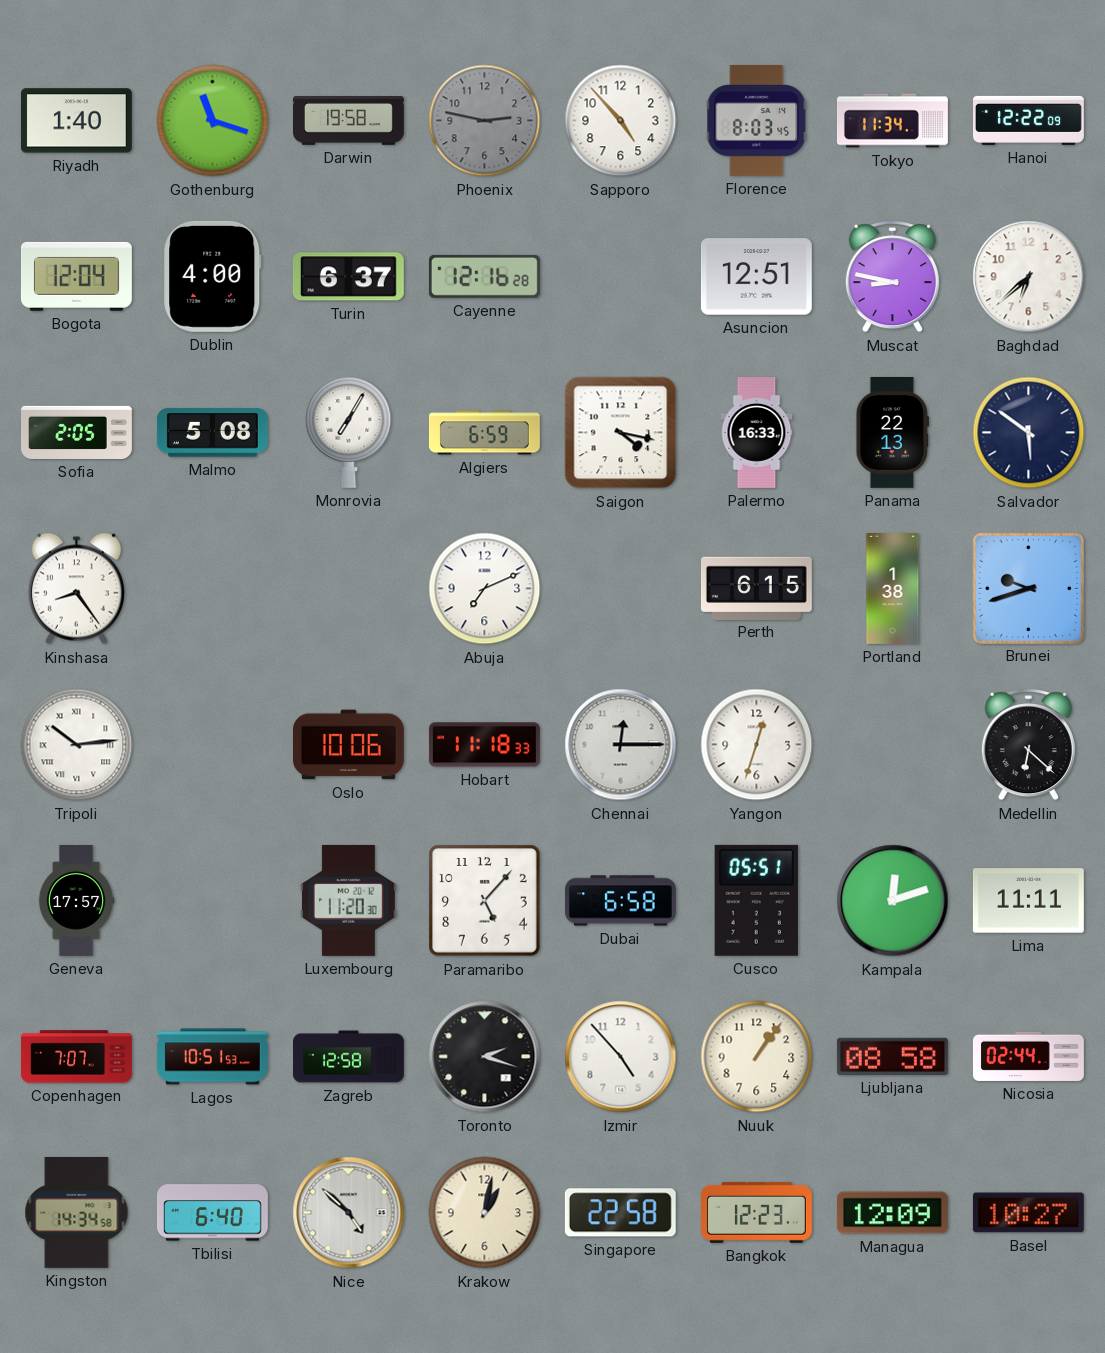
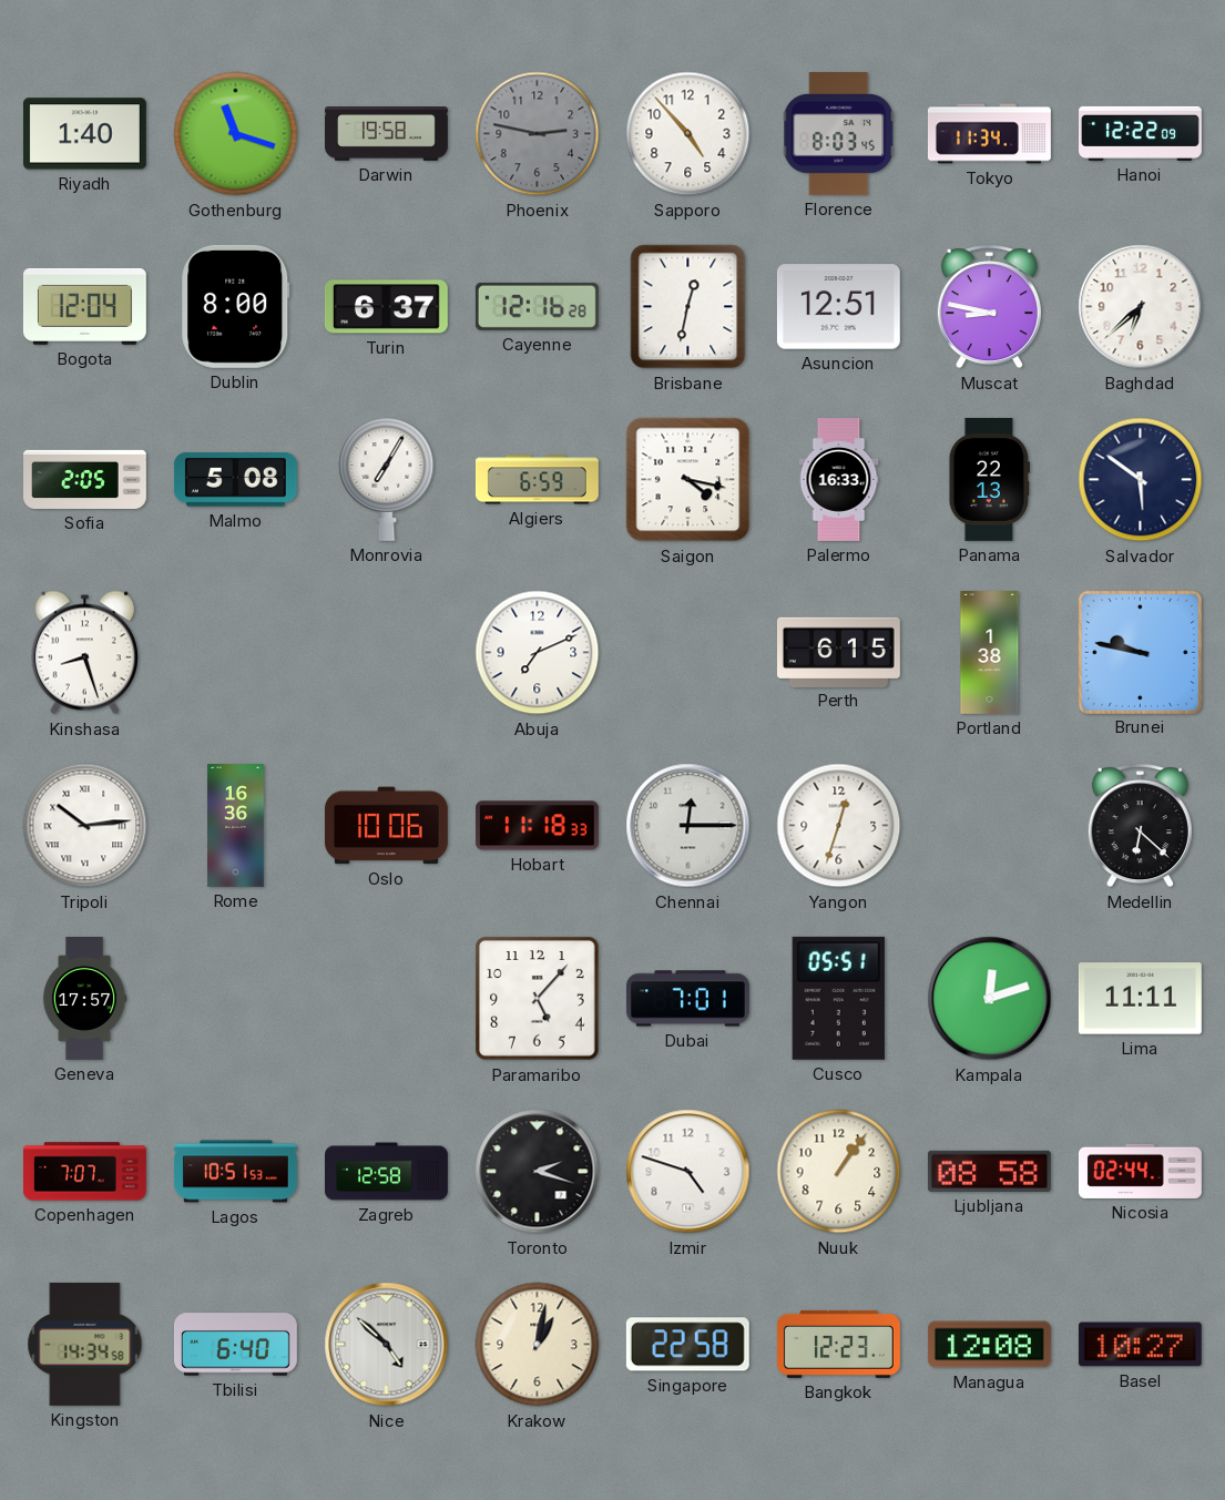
Dublin: 4:00 -> 8:00
Brisbane: none -> 12:32
Kinshasa: 8:24 -> 8:27
Brunei: 9:42 -> 9:47
Rome: none -> 16:36
Luxembourg: 11:20 -> none
Dubai: 6:58 -> 7:01
Izmir: 4:53 -> 4:48
Managua: 12:09 -> 12:08
